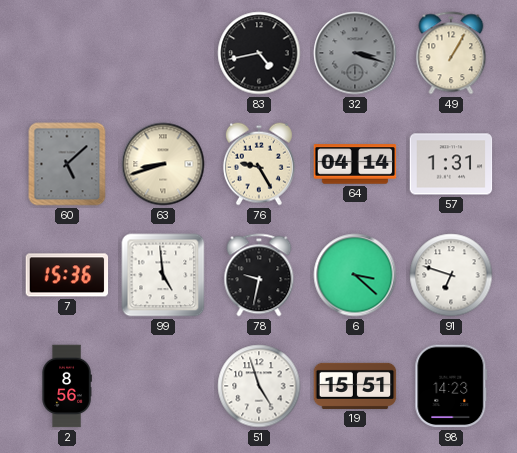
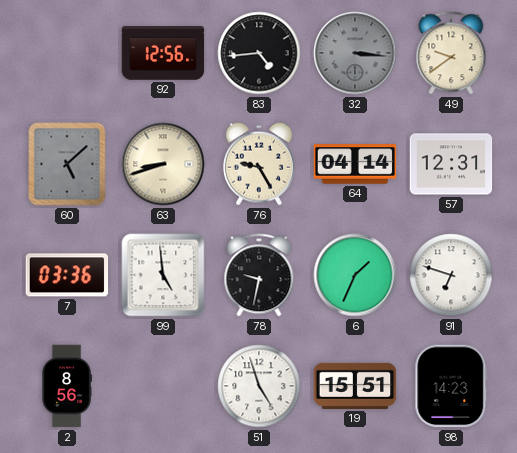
92: none -> 12:56
83: 4:43 -> 4:44
32: 3:18 -> 3:16
49: 1:05 -> 9:39
57: 1:31 -> 12:31
7: 15:36 -> 03:36
6: 3:22 -> 1:34
